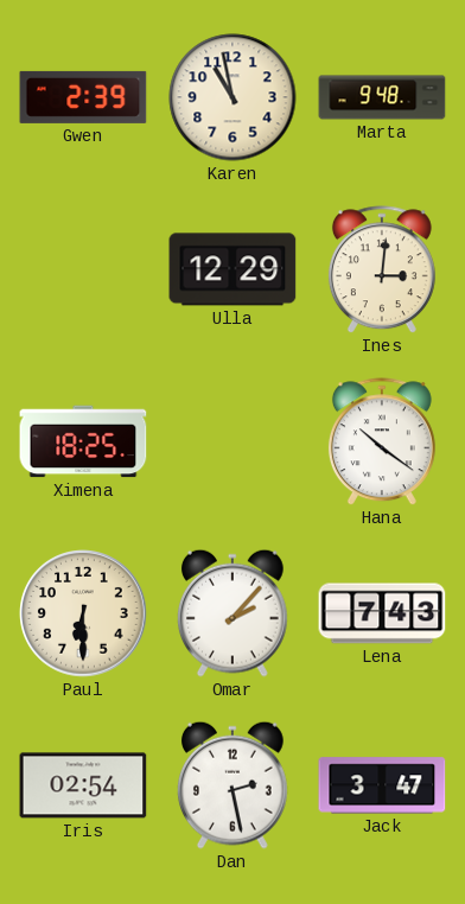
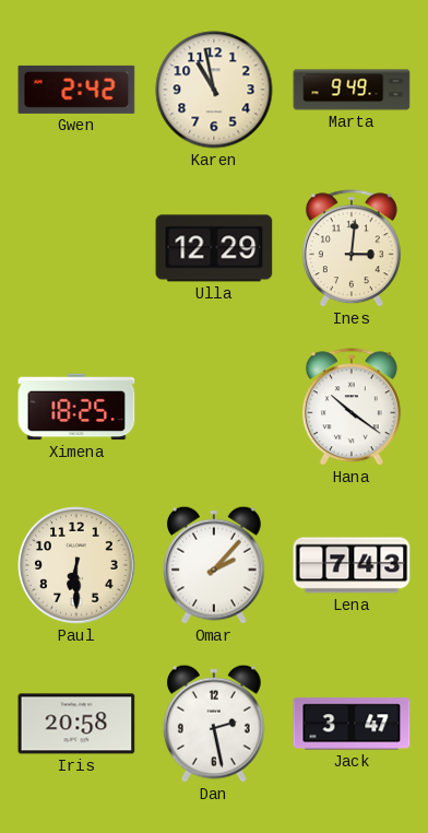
Gwen: 2:39 -> 2:42
Marta: 9:48 -> 9:49
Iris: 02:54 -> 20:58
